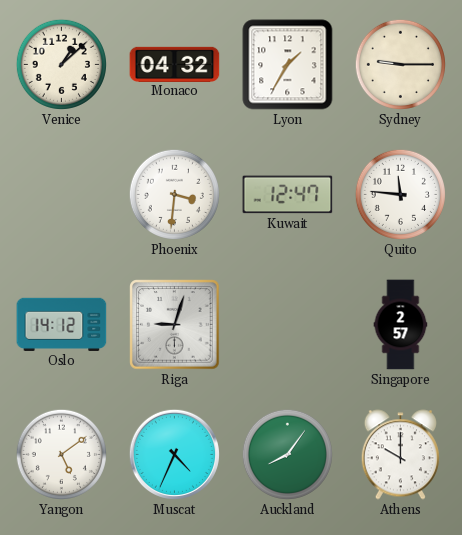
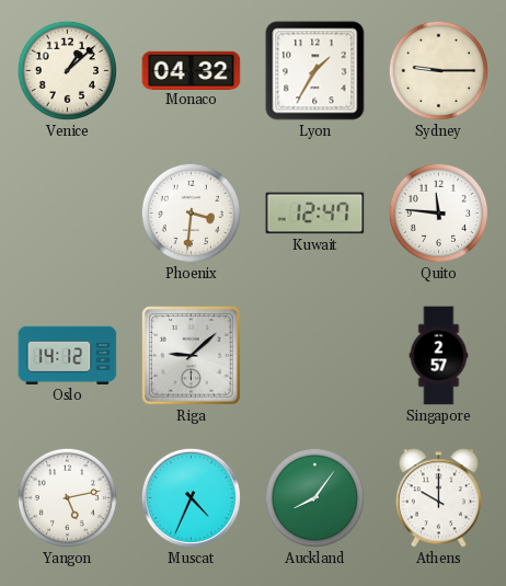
Riga: 9:03 -> 9:08
Yangon: 5:09 -> 5:13
